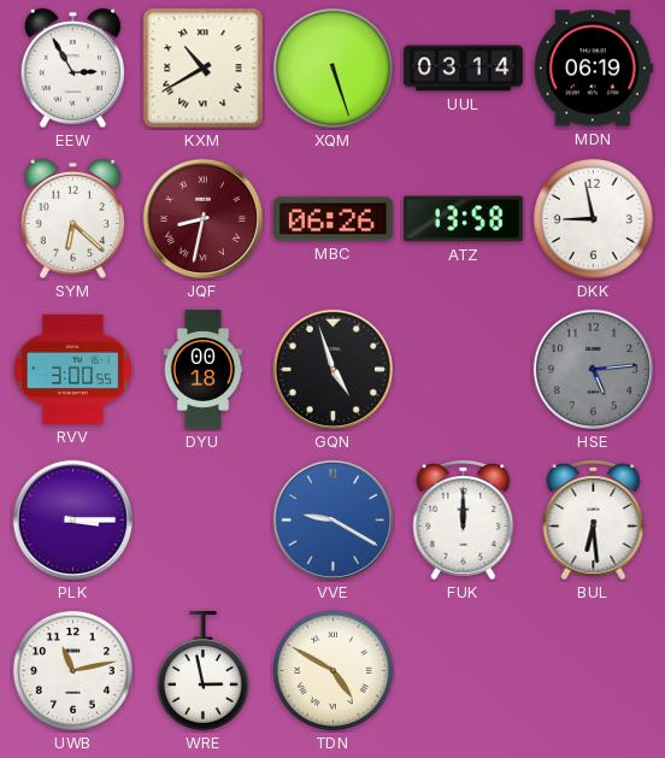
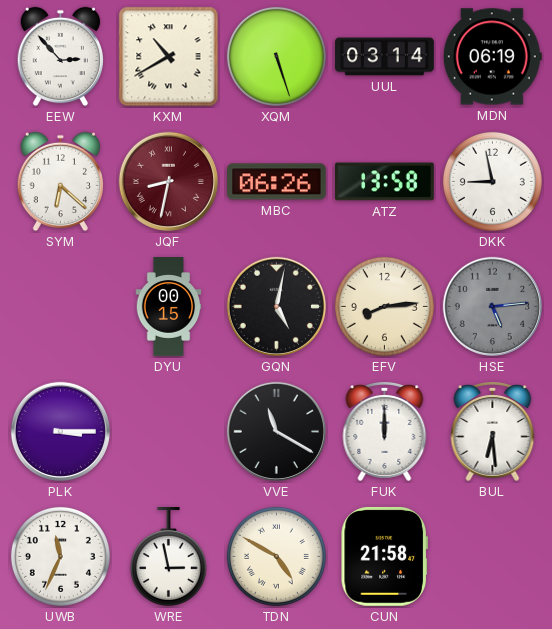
EEW: 2:55 -> 2:53
RVV: 3:00 -> none
DYU: 00:18 -> 00:15
GQN: 4:57 -> 5:02
EFV: none -> 8:14
VVE: 9:20 -> 11:20
VVE dial: blue -> black
UWB: 11:13 -> 11:34
CUN: none -> 21:58
